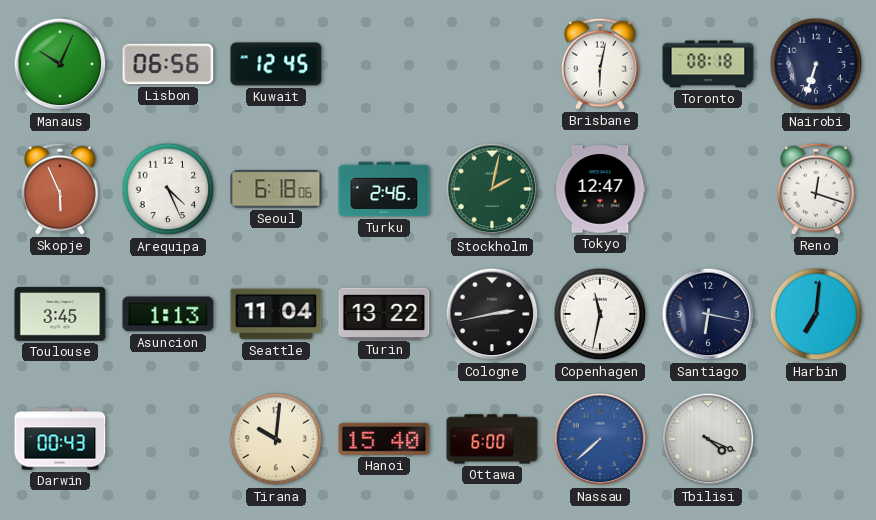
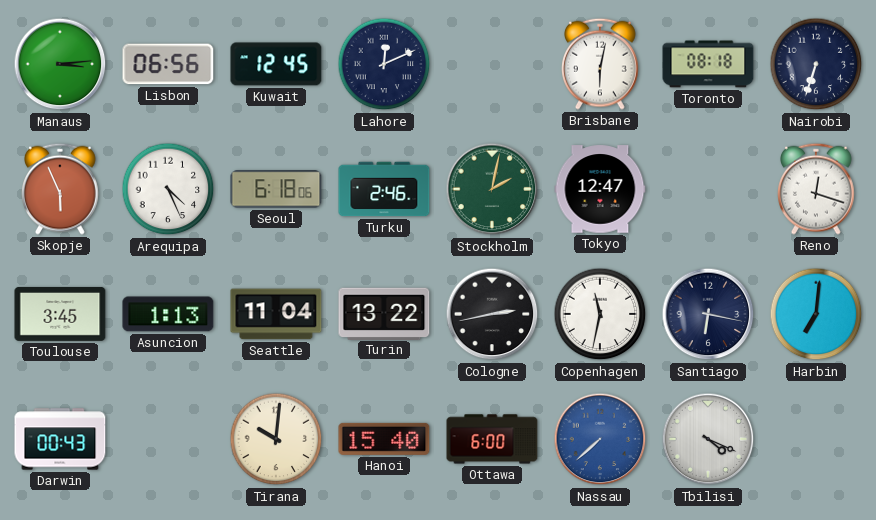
Manaus: 10:04 -> 3:14
Lahore: none -> 12:11
